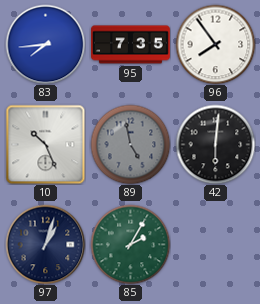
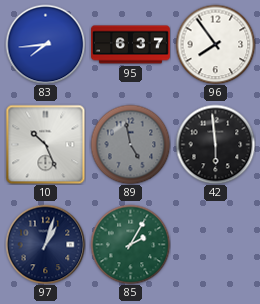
95: 7:35 -> 6:37
42: 6:01 -> 5:59
